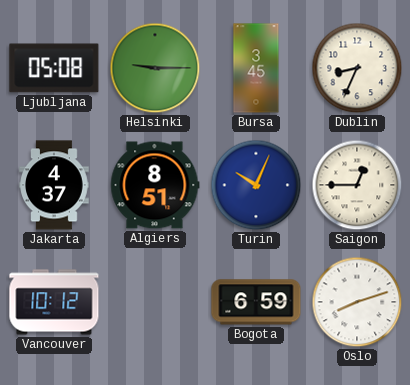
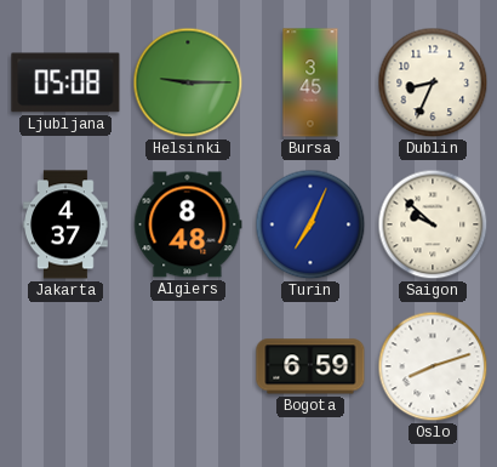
Algiers: 8:51 -> 8:48
Turin: 10:04 -> 7:04
Saigon: 12:45 -> 9:52
Vancouver: 10:12 -> none
